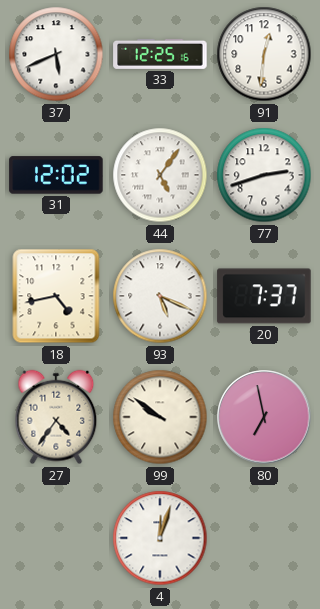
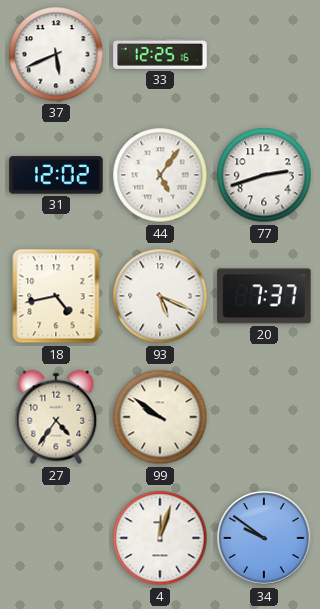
91: 12:31 -> none
80: 6:58 -> none
34: none -> 9:51
